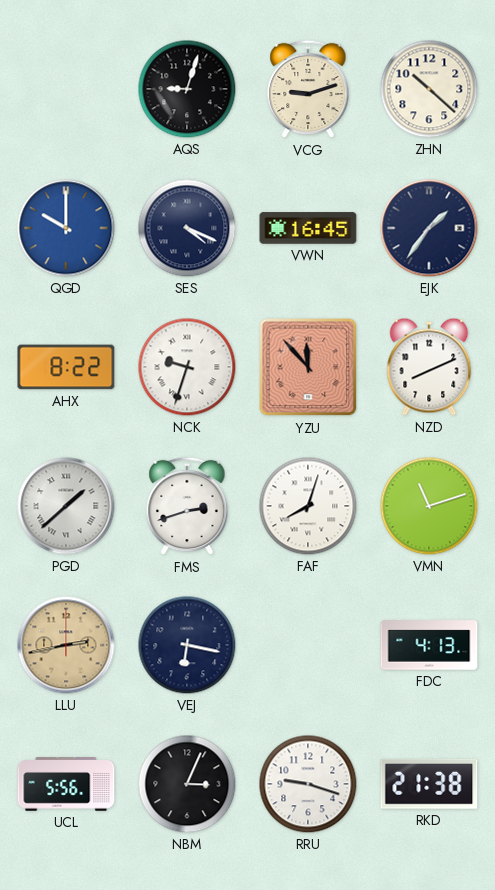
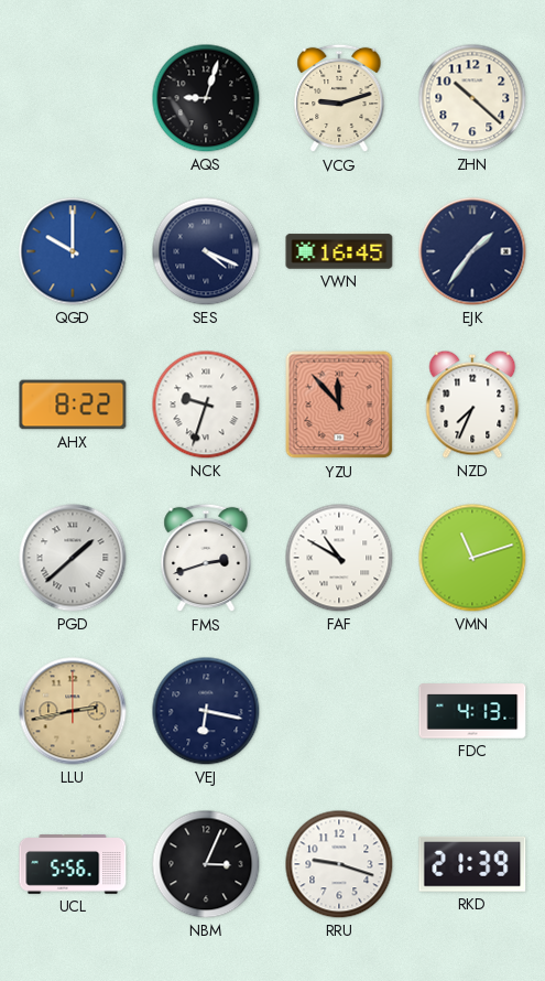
NZD: 8:11 -> 7:34
FAF: 8:03 -> 10:50
RKD: 21:38 -> 21:39
